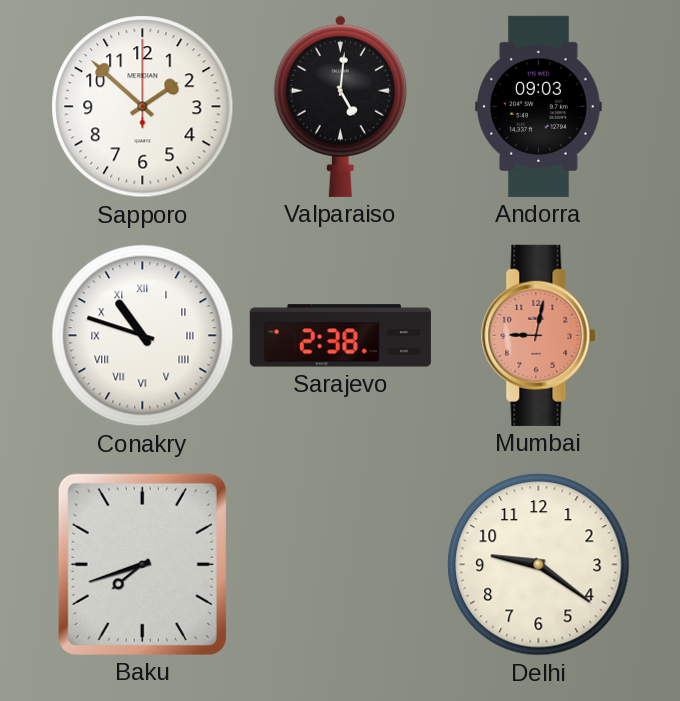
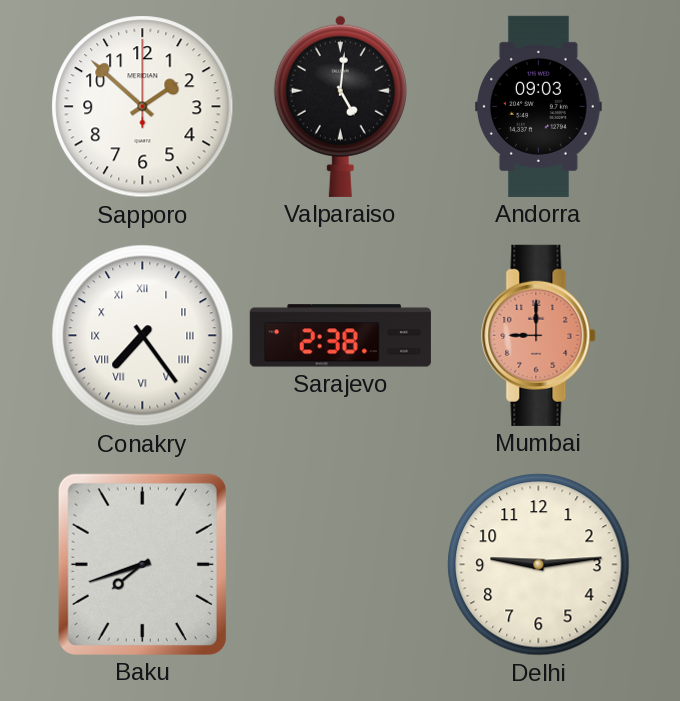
Conakry: 10:48 -> 7:24
Mumbai: 9:02 -> 9:00
Delhi: 9:21 -> 9:14
